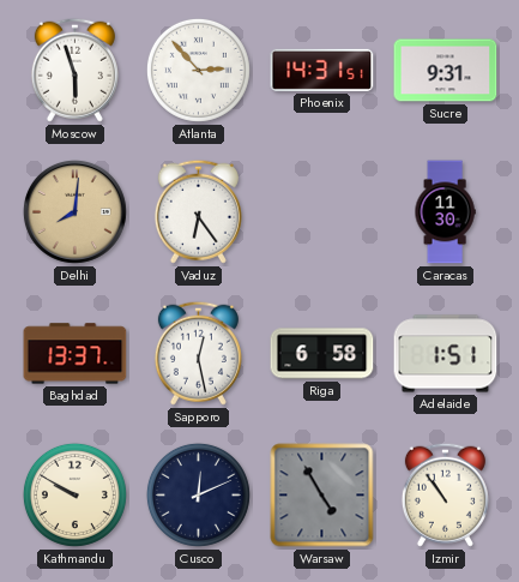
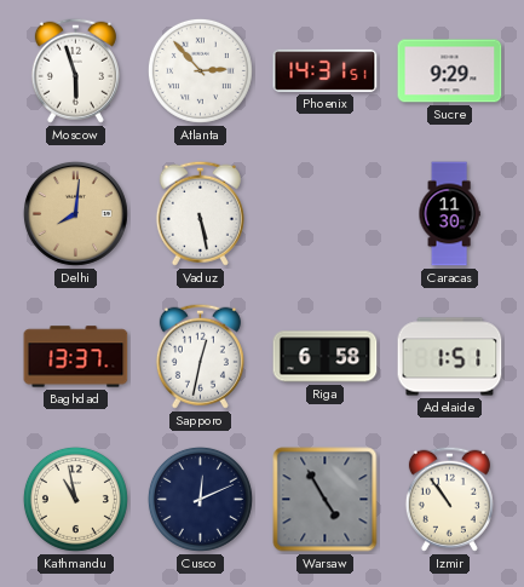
Sucre: 9:31 -> 9:29
Vaduz: 6:24 -> 5:28
Sapporo: 12:28 -> 12:32
Kathmandu: 9:50 -> 10:58
